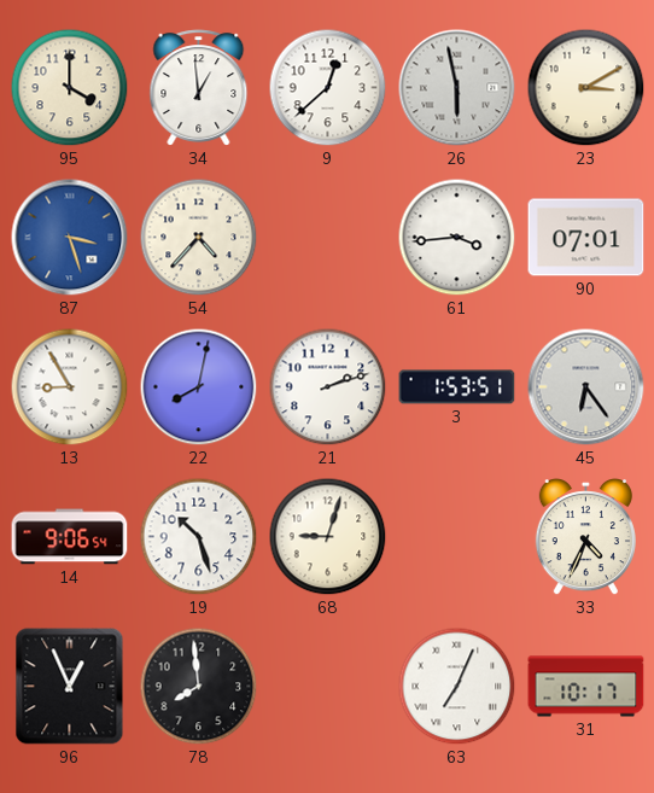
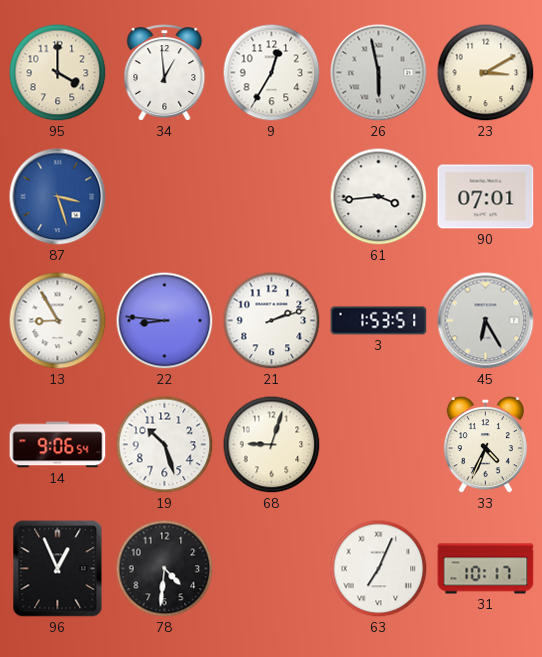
9: 12:38 -> 12:35
54: 4:37 -> none
22: 8:02 -> 8:46
45: 6:24 -> 6:25
78: 7:59 -> 4:31
